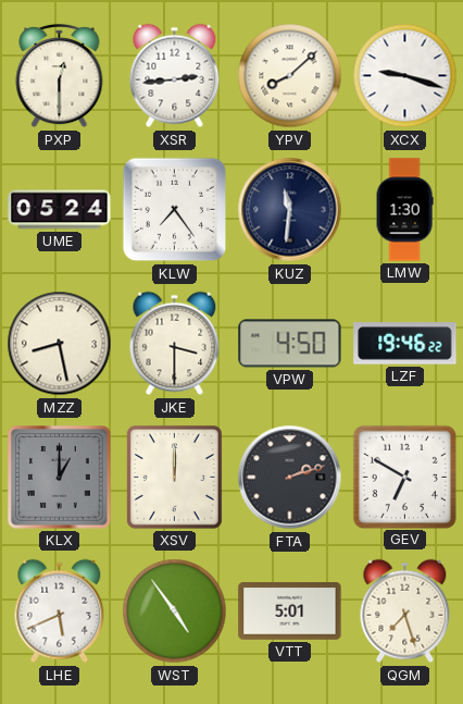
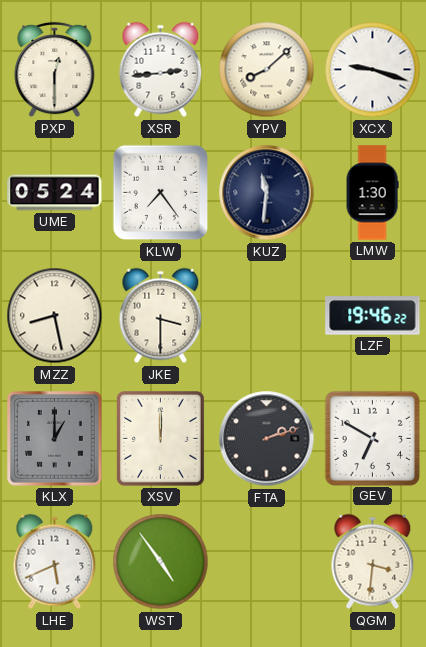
VPW: 4:50 -> none
VTT: 5:01 -> none
QGM: 7:27 -> 3:31
